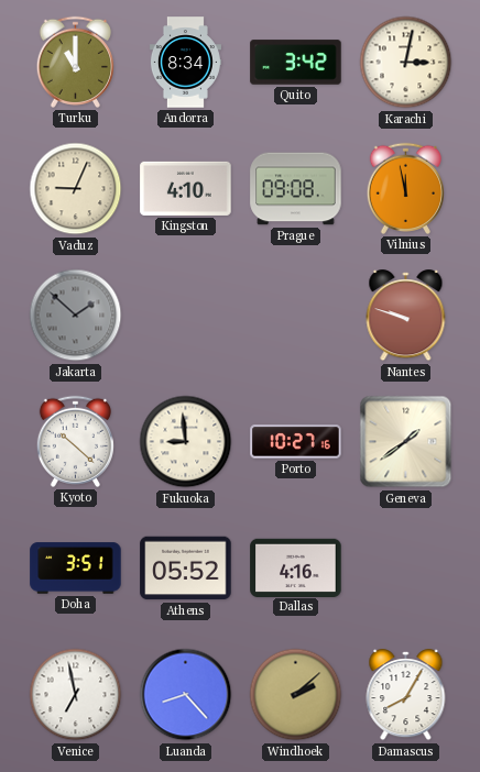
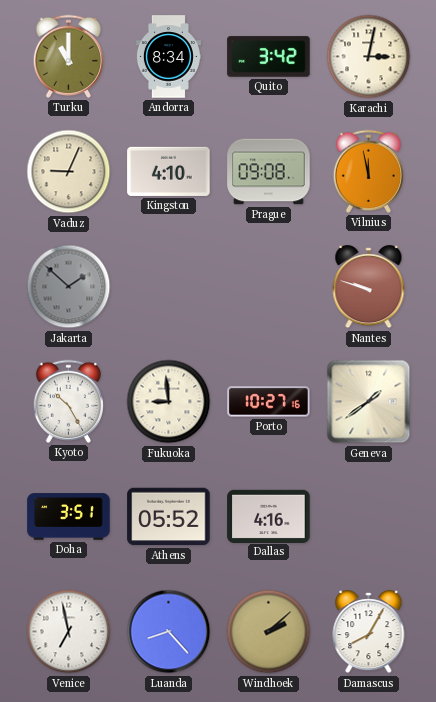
Kyoto: 10:22 -> 10:25
